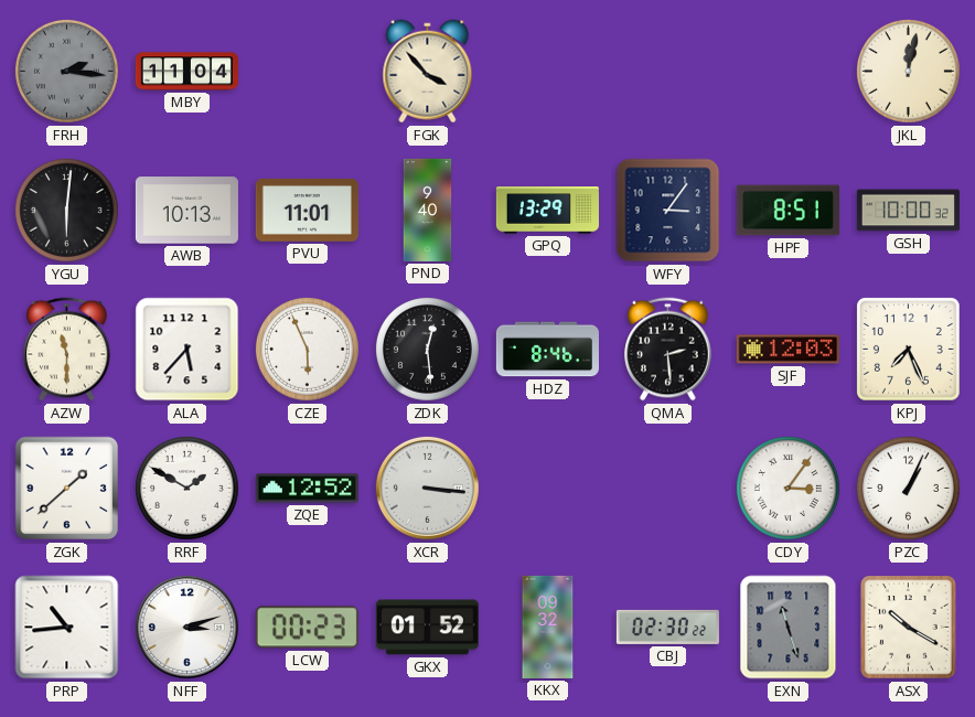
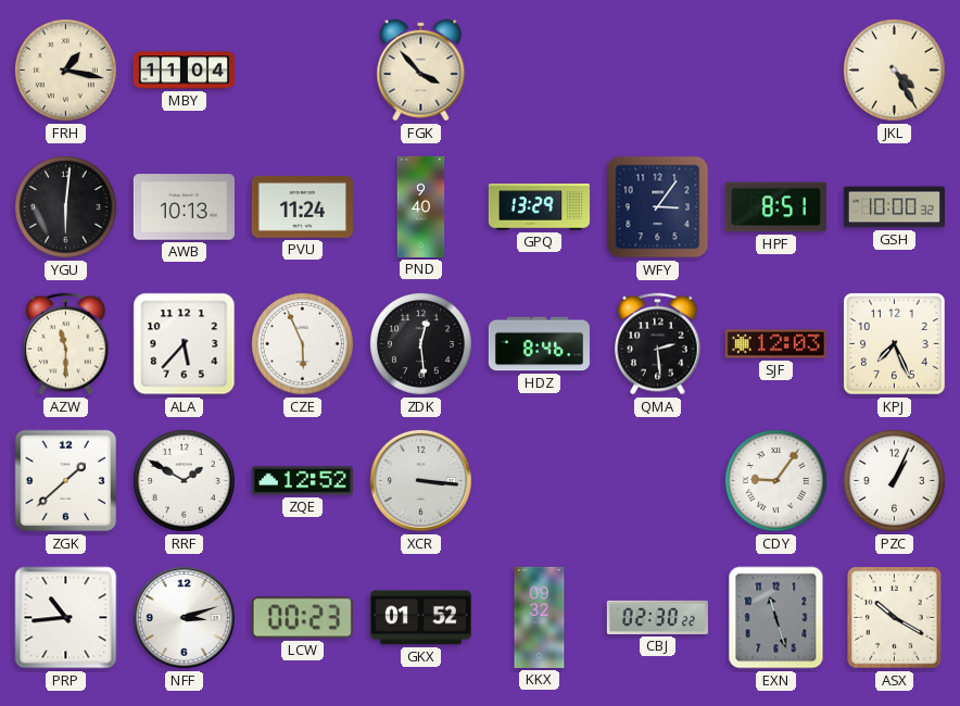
FRH: 2:16 -> 1:17
FRH dial: grey -> cream
JKL: 12:02 -> 4:25
PVU: 11:01 -> 11:24
CDY: 3:06 -> 9:06
